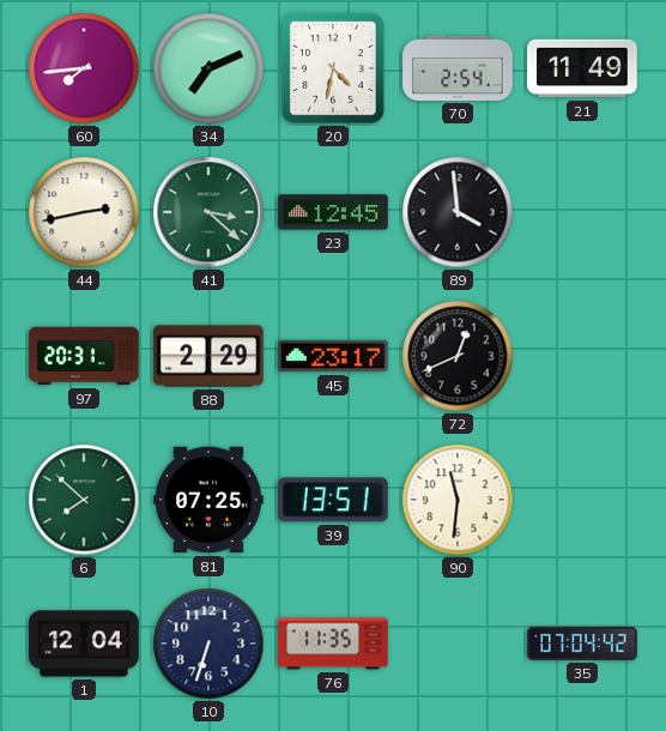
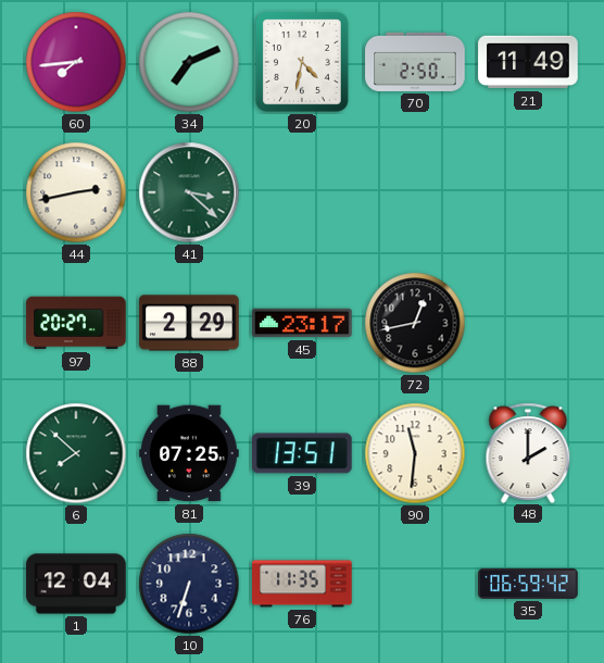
70: 2:54 -> 2:50
23: 12:45 -> none
89: 3:59 -> none
97: 20:31 -> 20:27
72: 12:41 -> 12:43
48: none -> 2:00
35: 07:04 -> 06:59
